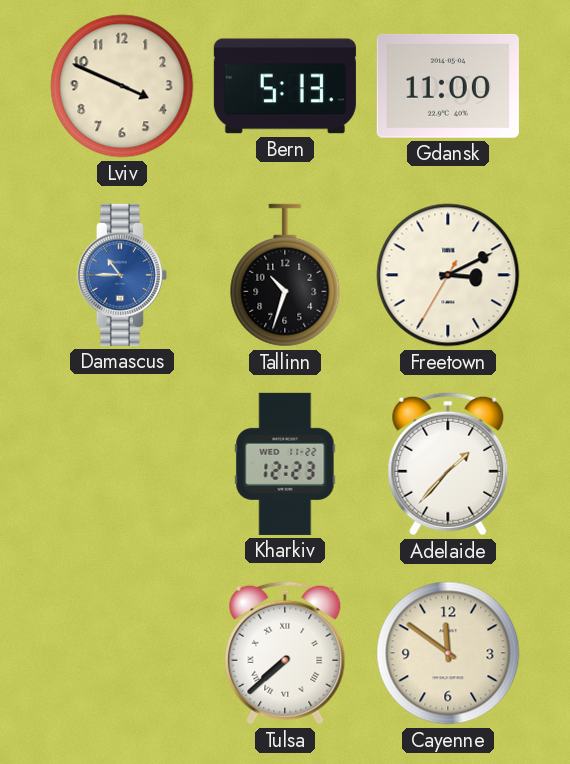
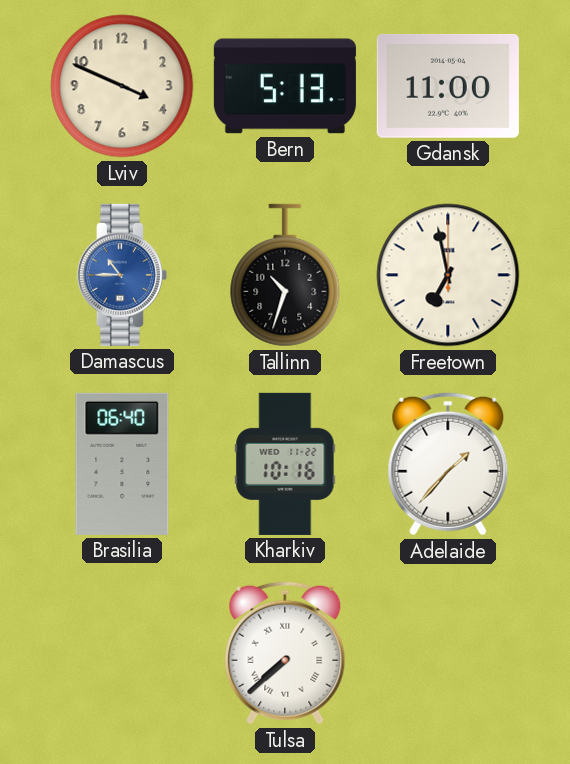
Freetown: 3:10 -> 6:58
Brasilia: none -> 06:40
Kharkiv: 12:23 -> 10:16
Cayenne: 11:51 -> none
